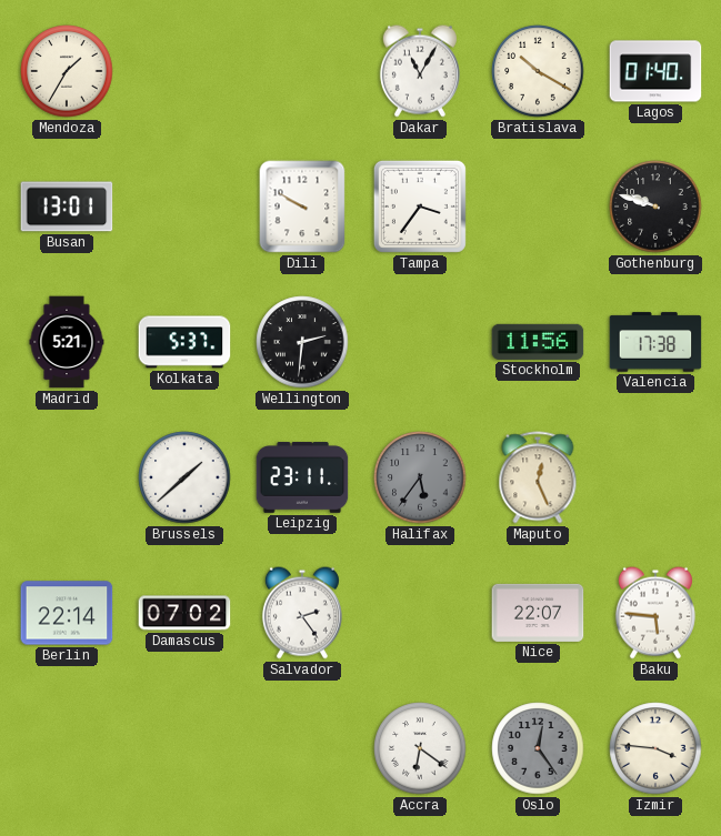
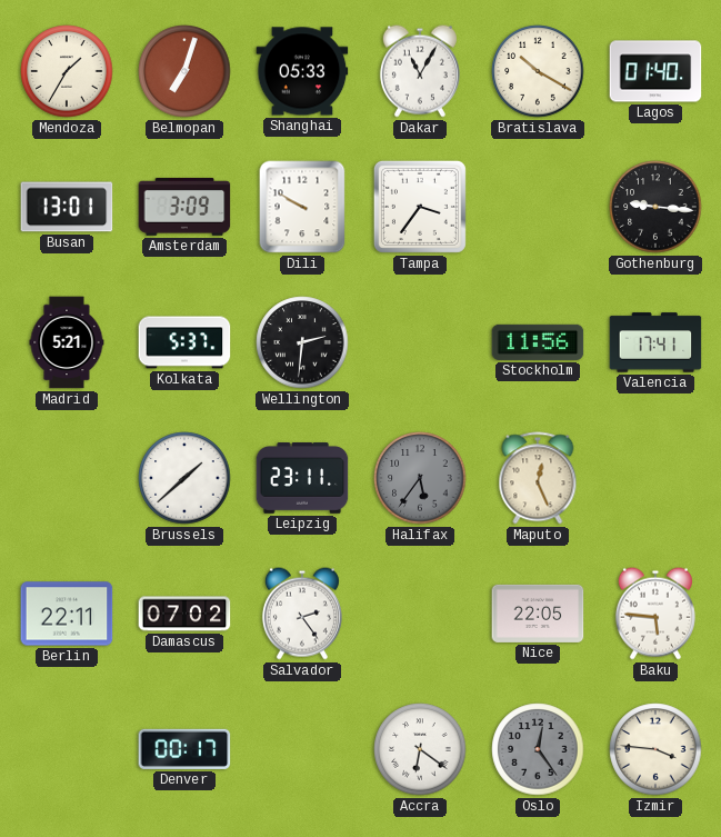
Belmopan: none -> 7:03
Shanghai: none -> 05:33
Amsterdam: none -> 3:09
Gothenburg: 9:48 -> 9:16
Valencia: 17:38 -> 17:41
Berlin: 22:14 -> 22:11
Nice: 22:07 -> 22:05
Denver: none -> 00:17
